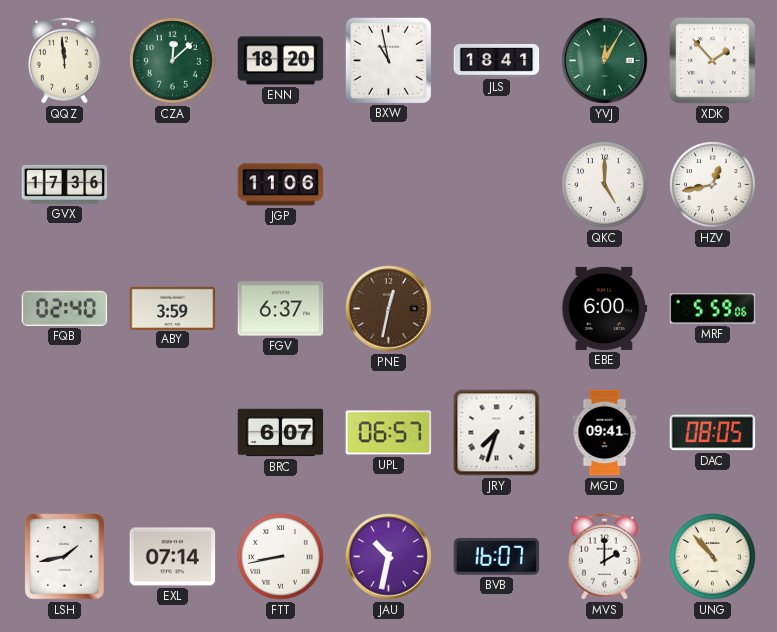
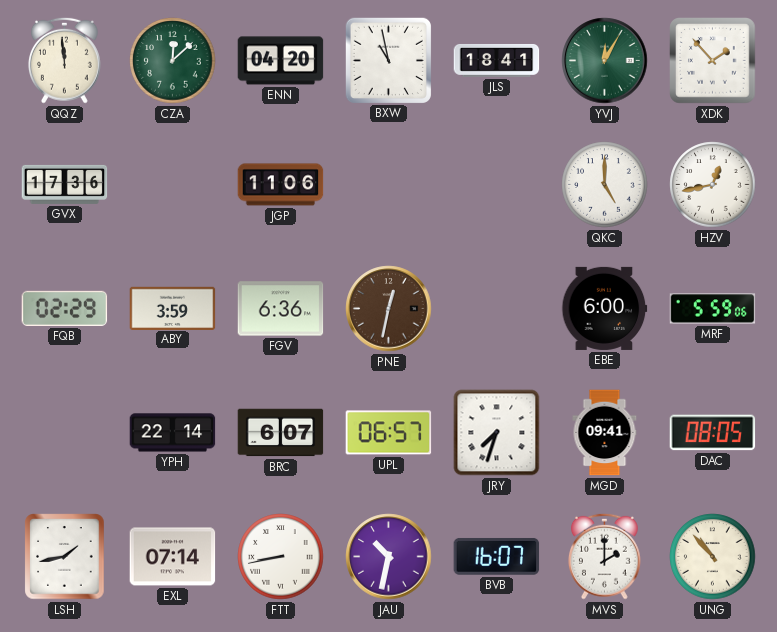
ENN: 18:20 -> 04:20
FQB: 02:40 -> 02:29
FGV: 6:37 -> 6:36
YPH: none -> 22:14
